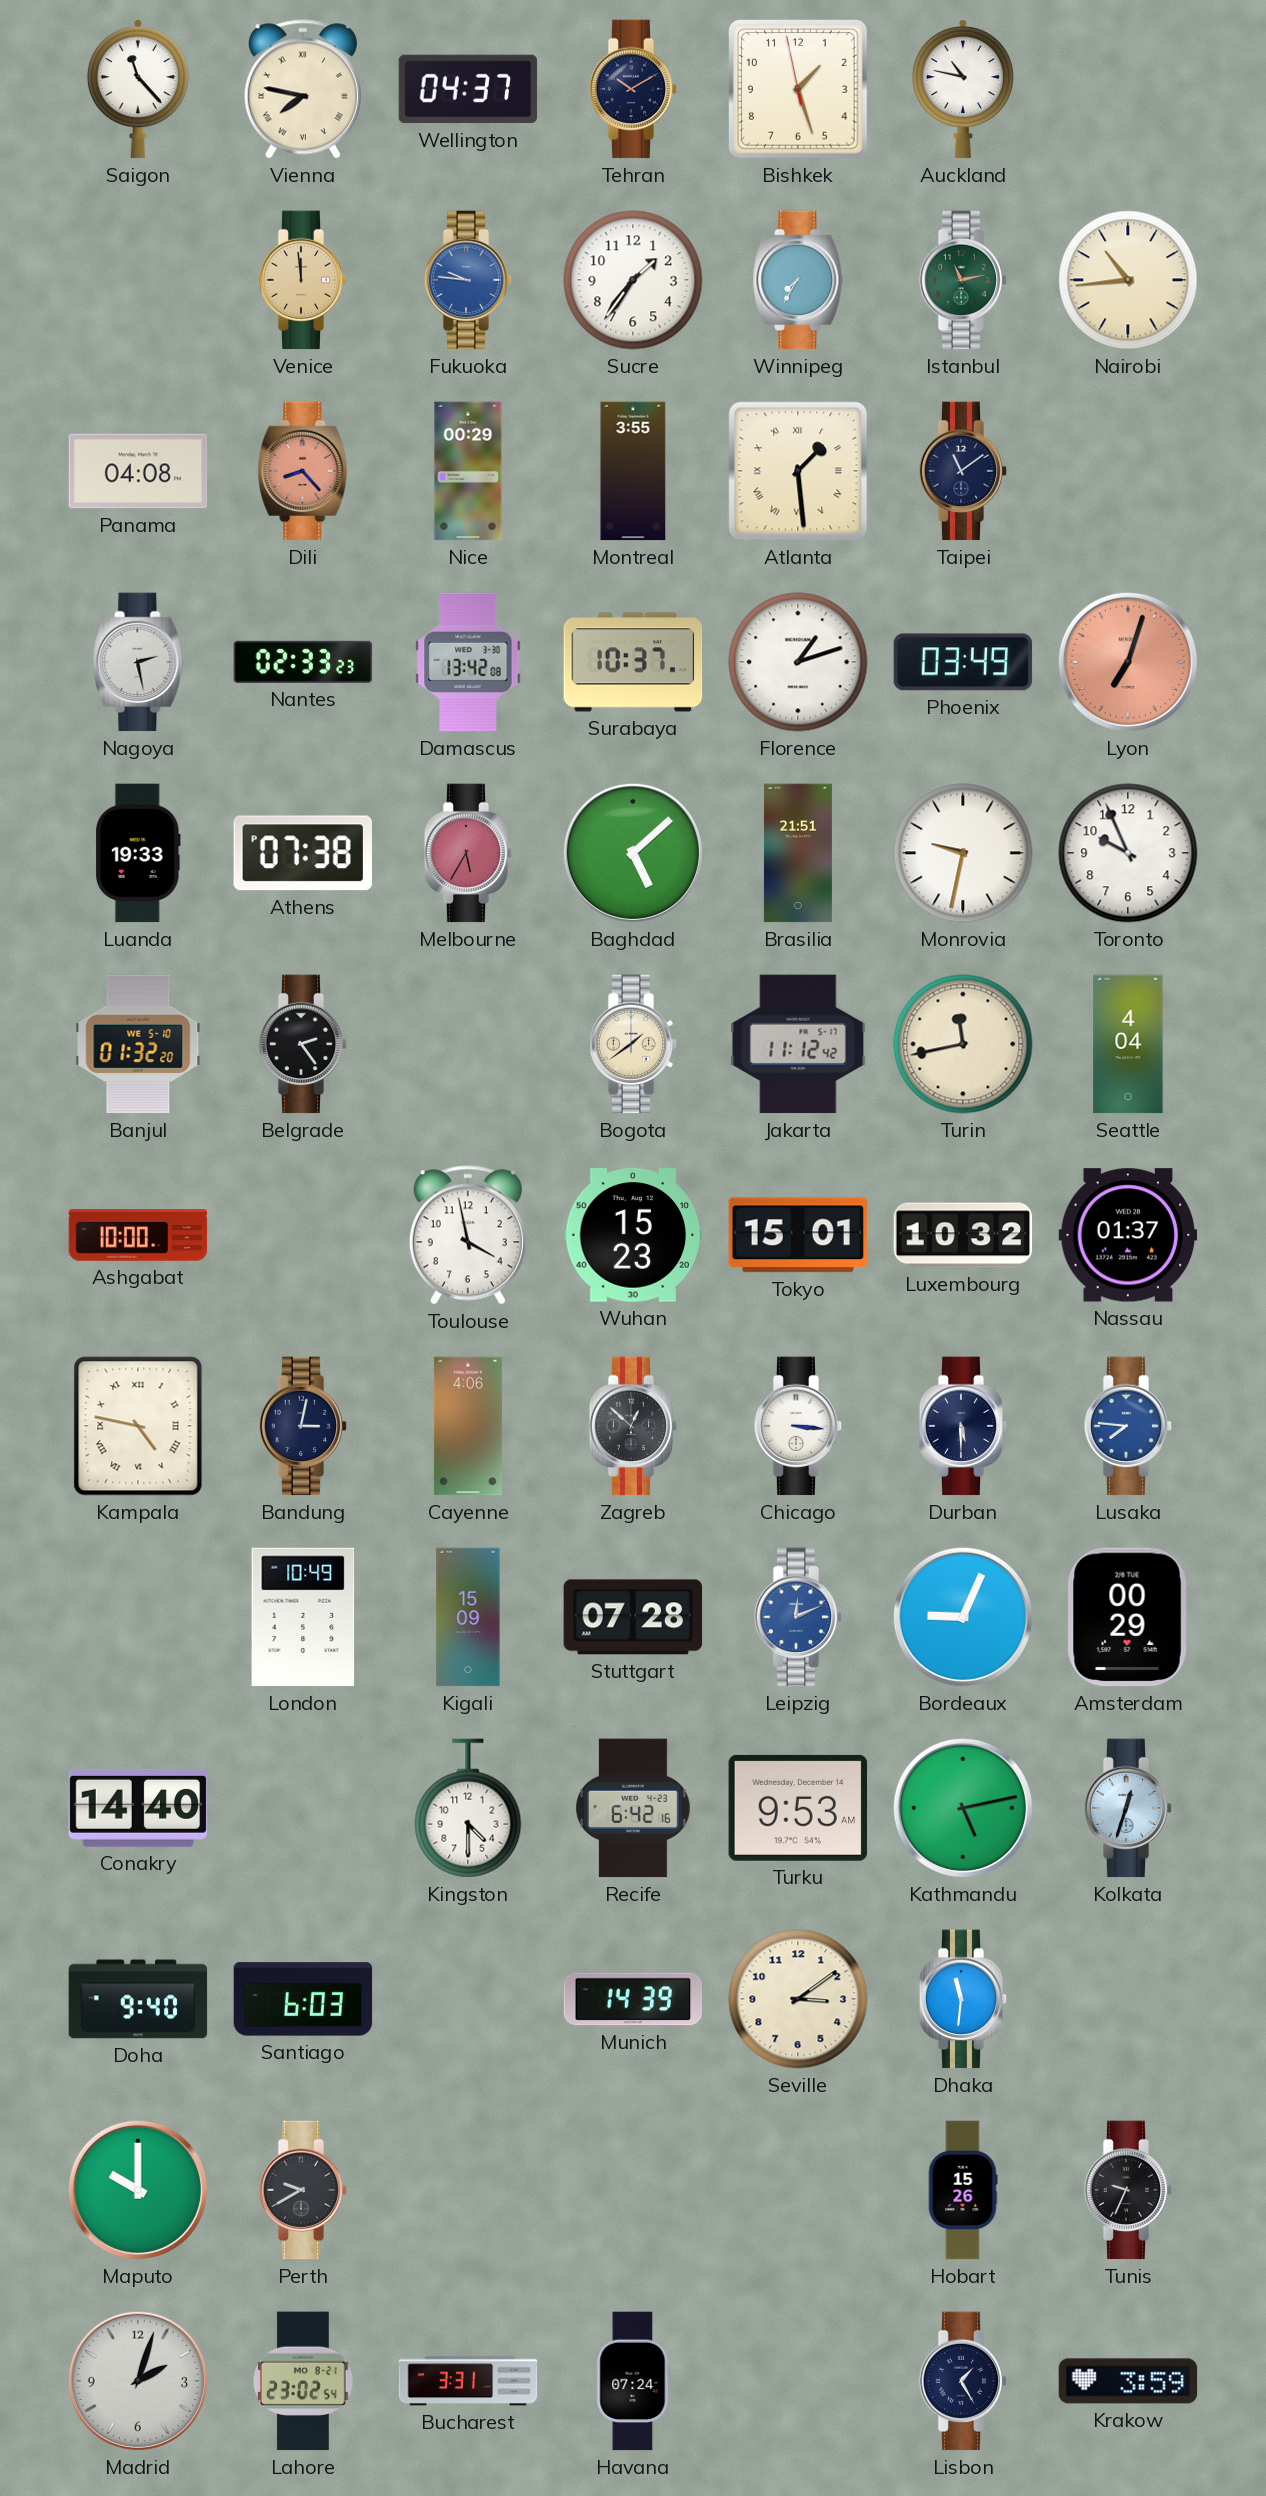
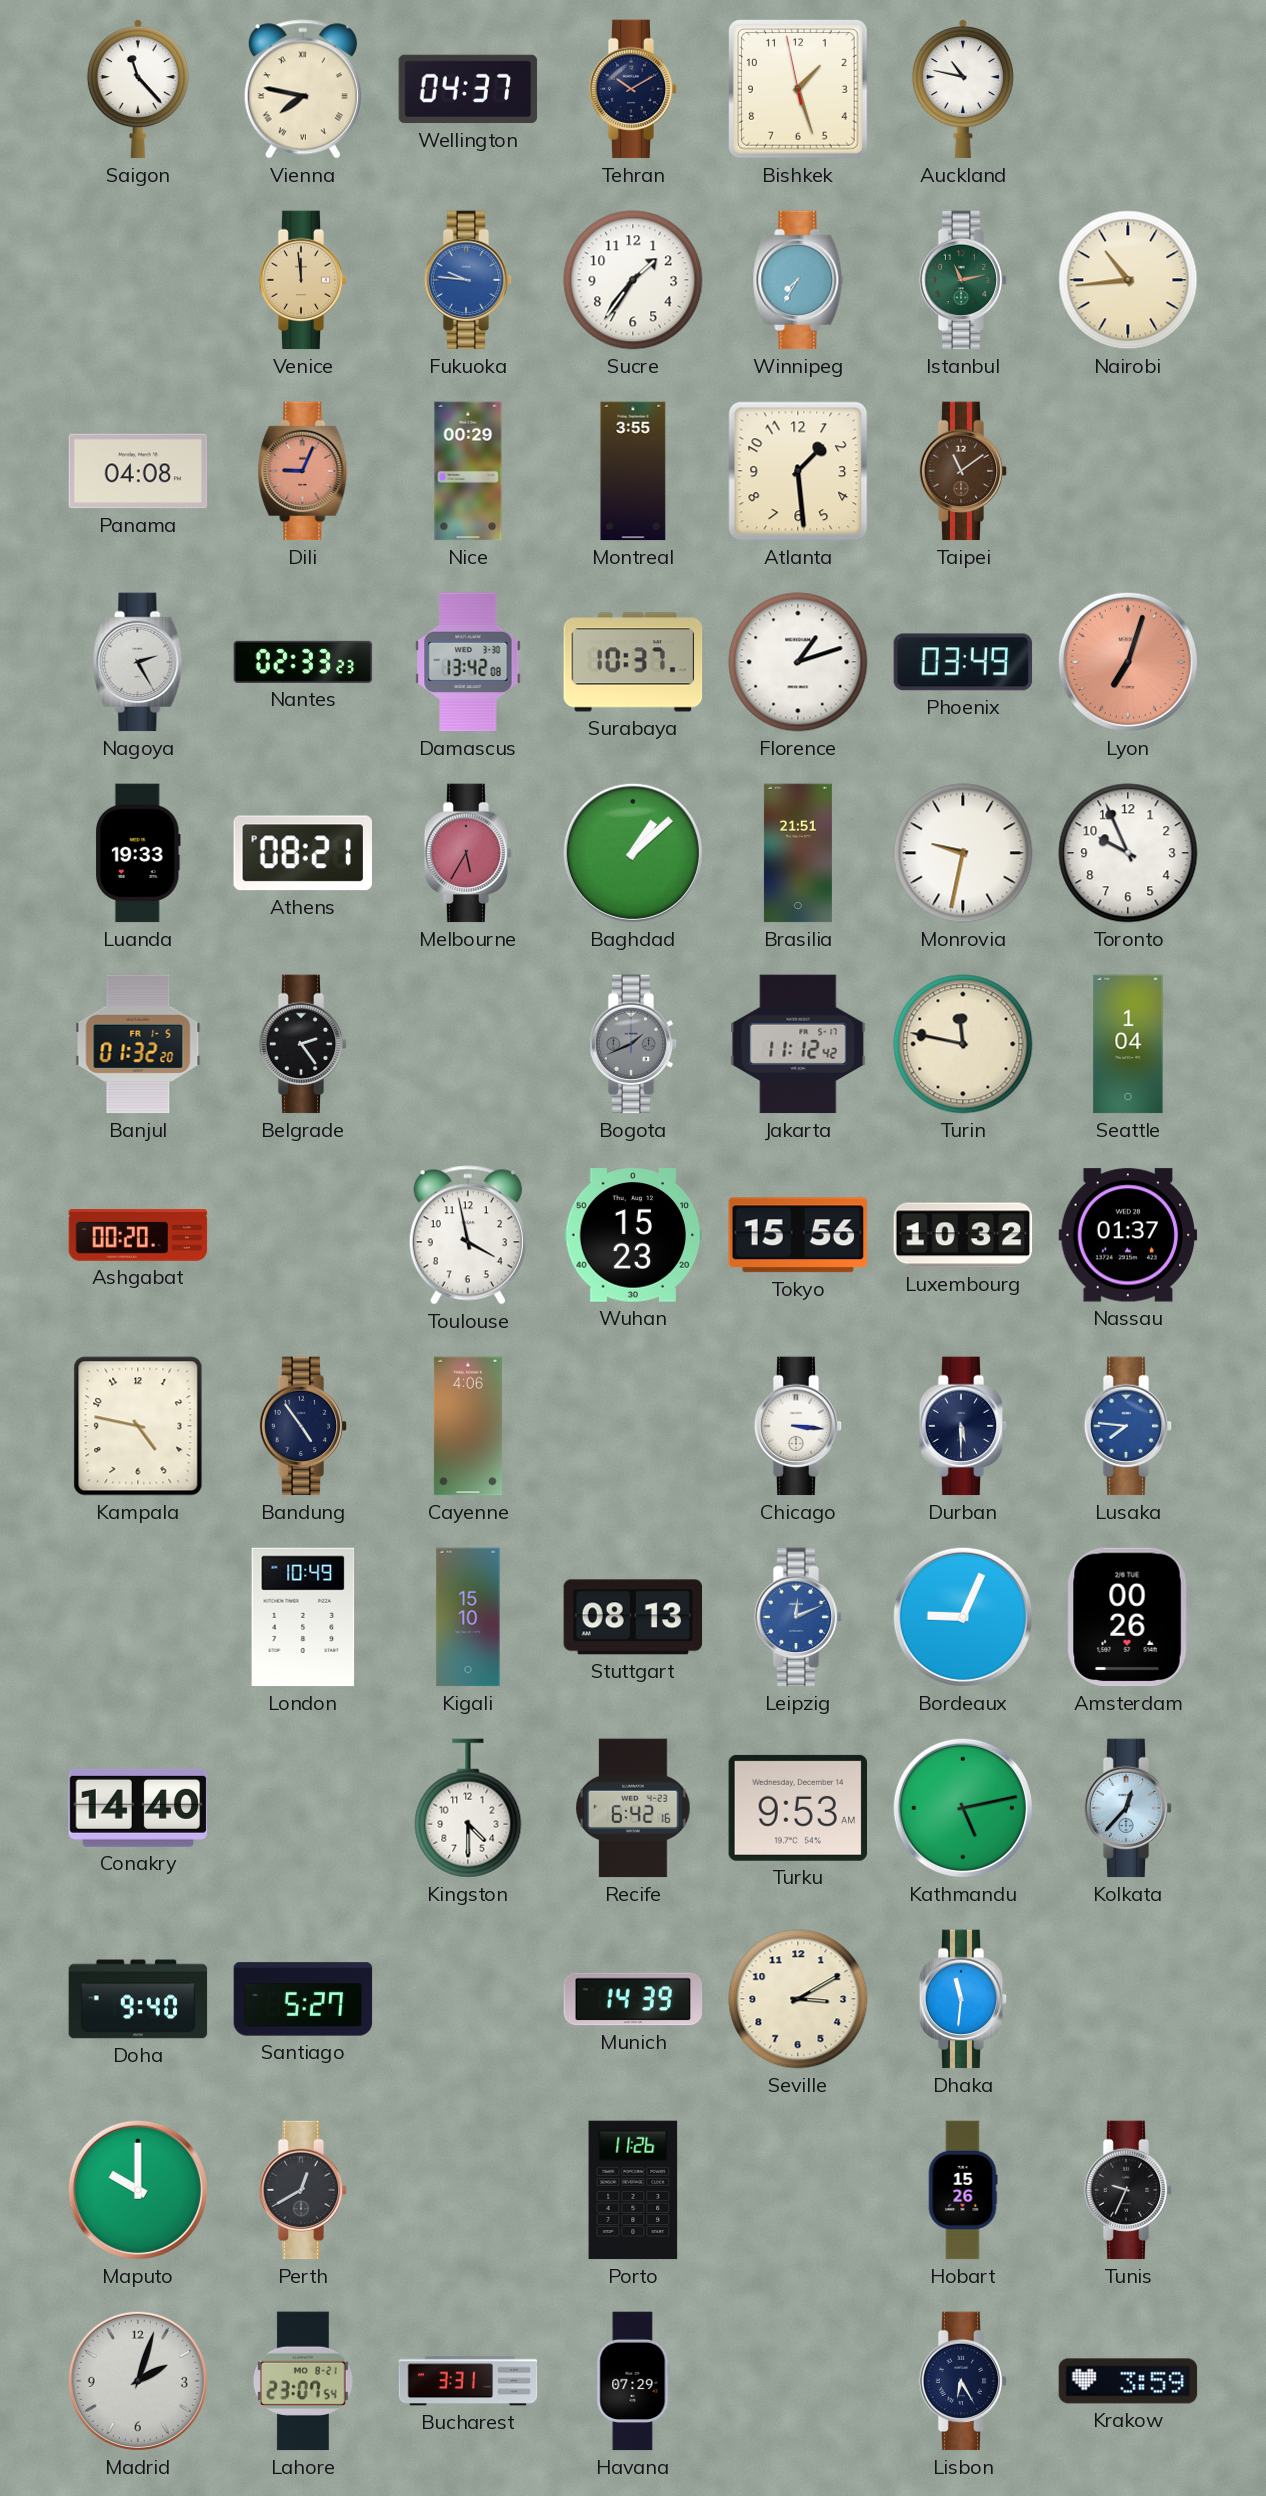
Dili: 8:23 -> 9:04
Atlanta numerals: Roman -> Arabic
Taipei dial: navy -> brown
Nagoya: 2:28 -> 2:25
Athens: 07:38 -> 08:21
Baghdad: 5:08 -> 1:08
Banjul date: WE 5-10 -> FR 1-5
Bogota: 1:39 -> 1:41
Bogota dial: cream -> grey
Turin: 11:43 -> 11:47
Seattle: 4:04 -> 1:04
Ashgabat: 10:00 -> 00:20
Tokyo: 15:01 -> 15:56
Kampala numerals: Roman -> Arabic
Bandung: 3:02 -> 4:54
Zagreb: 12:52 -> none
Kigali: 15:09 -> 15:10
Stuttgart: 07:28 -> 08:13
Amsterdam: 00:29 -> 00:26
Kolkata: 12:33 -> 12:37
Santiago: 6:03 -> 5:27
Seville: 3:09 -> 3:10
Perth: 9:40 -> 12:40
Porto: none -> 11:26
Lahore: 23:02 -> 23:07
Havana: 07:24 -> 07:29
Lisbon: 1:25 -> 6:25
